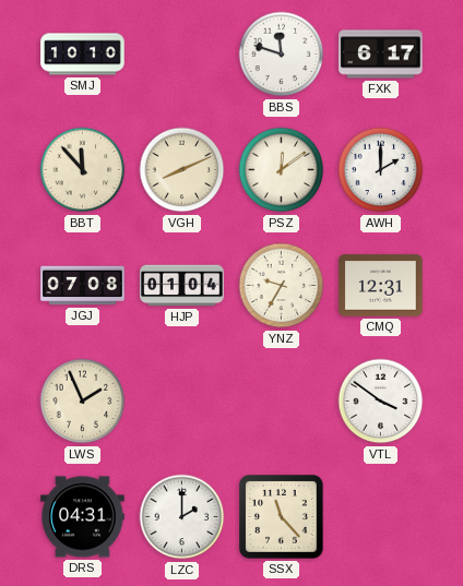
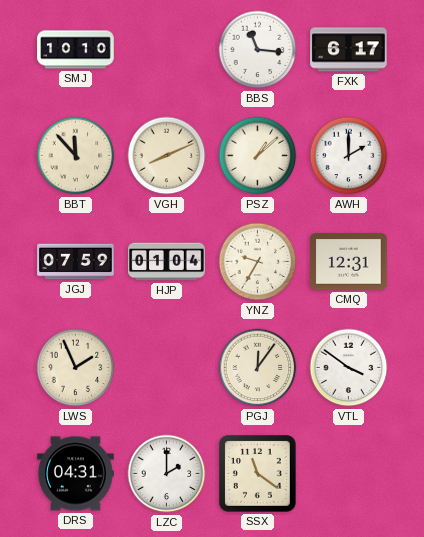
BBS: 11:48 -> 11:16
PSZ: 12:09 -> 1:08
JGJ: 07:08 -> 07:59
PGJ: none -> 12:06
SSX: 11:23 -> 11:21
